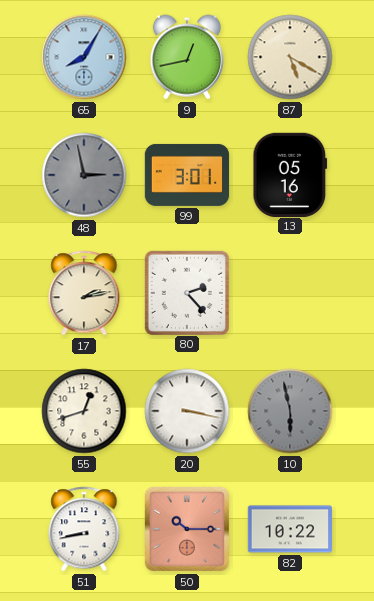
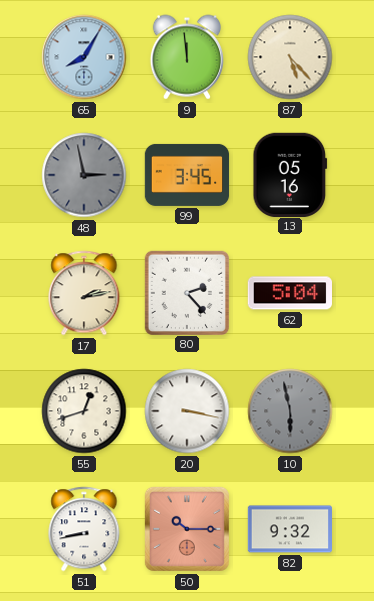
9: 12:43 -> 11:59
87: 5:20 -> 5:23
99: 3:01 -> 3:45
62: none -> 5:04
82: 10:22 -> 9:32
